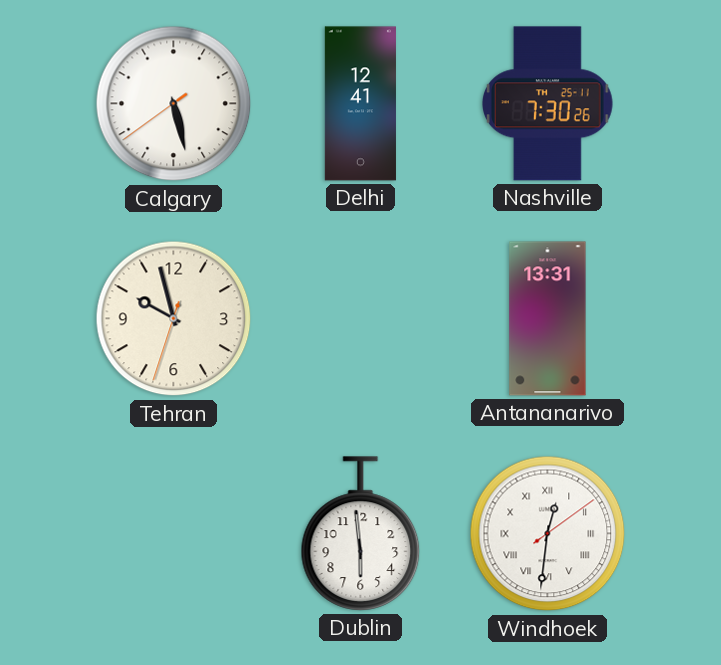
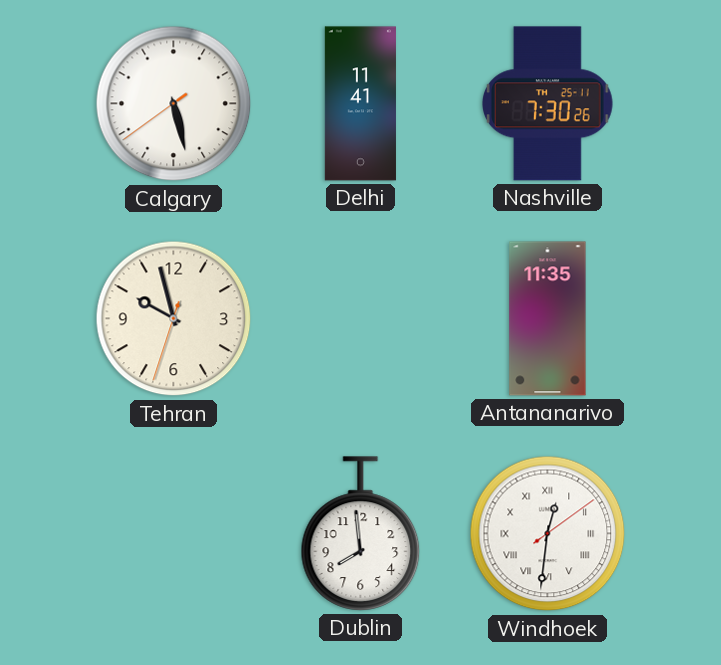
Delhi: 12:41 -> 11:41
Antananarivo: 13:31 -> 11:35
Dublin: 5:59 -> 7:59
